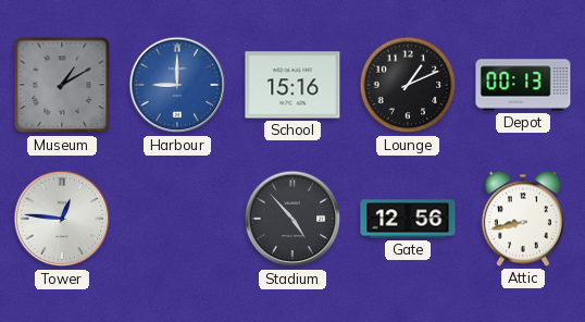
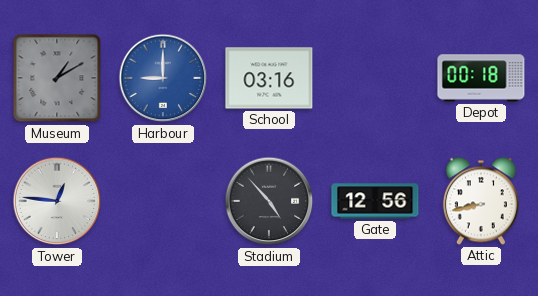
School: 15:16 -> 03:16
Lounge: 1:11 -> none
Depot: 00:13 -> 00:18
